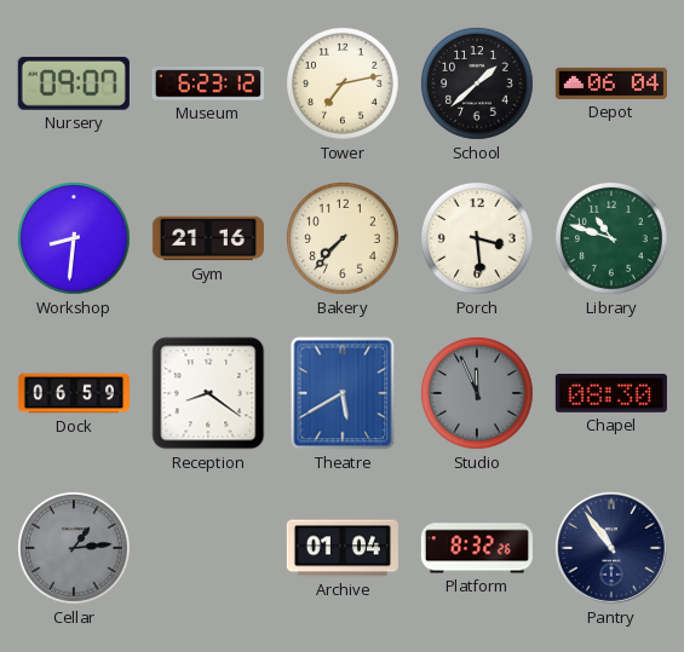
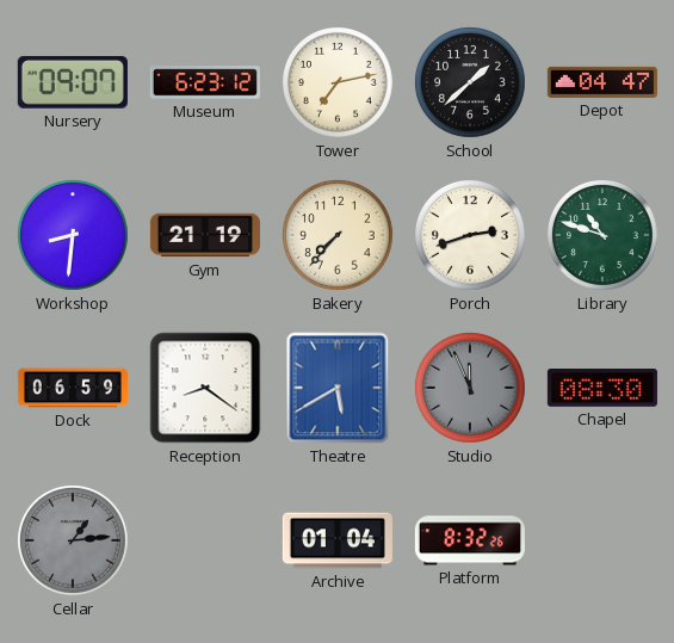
Depot: 06:04 -> 04:47
Gym: 21:16 -> 21:19
Porch: 3:29 -> 2:42
Pantry: 10:54 -> none
